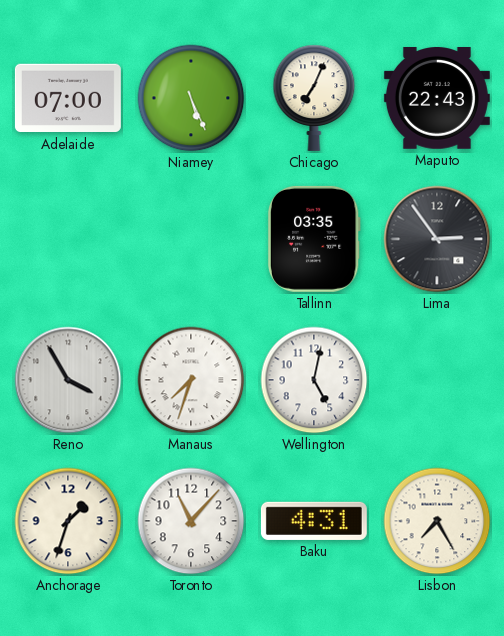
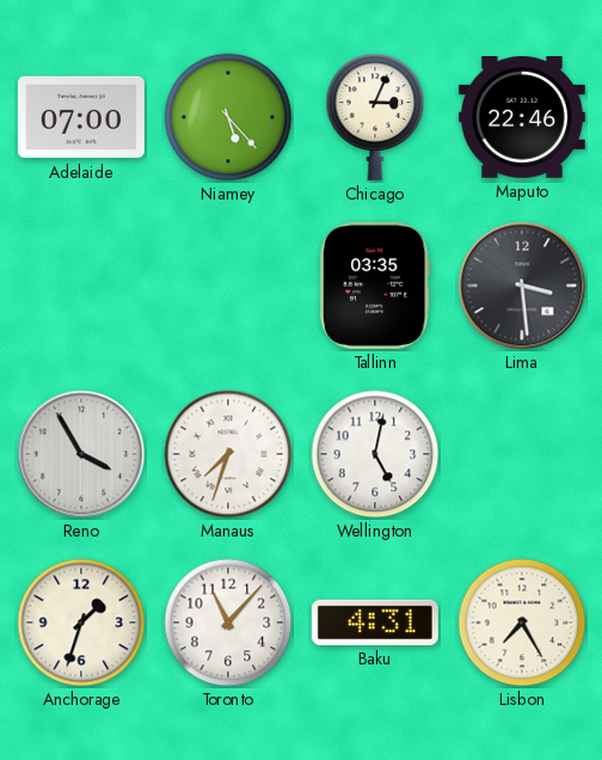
Niamey: 5:26 -> 5:23
Chicago: 7:04 -> 3:04
Maputo: 22:43 -> 22:46
Lima: 2:54 -> 3:29
